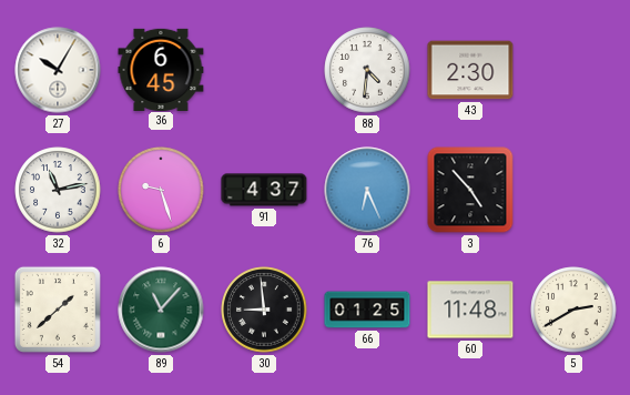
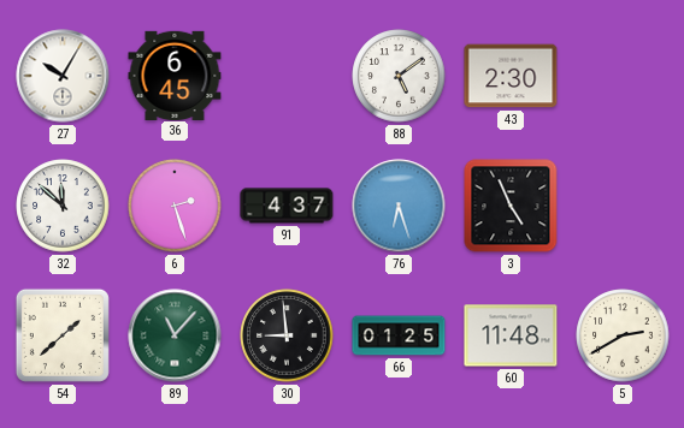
88: 4:31 -> 5:09
32: 11:13 -> 11:52
6: 9:27 -> 2:27
76: 6:26 -> 6:27
3: 4:53 -> 4:56
